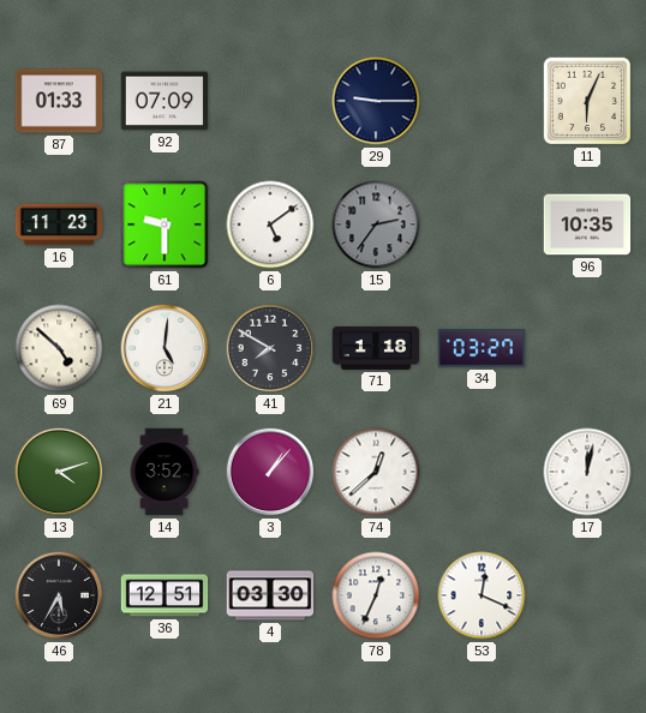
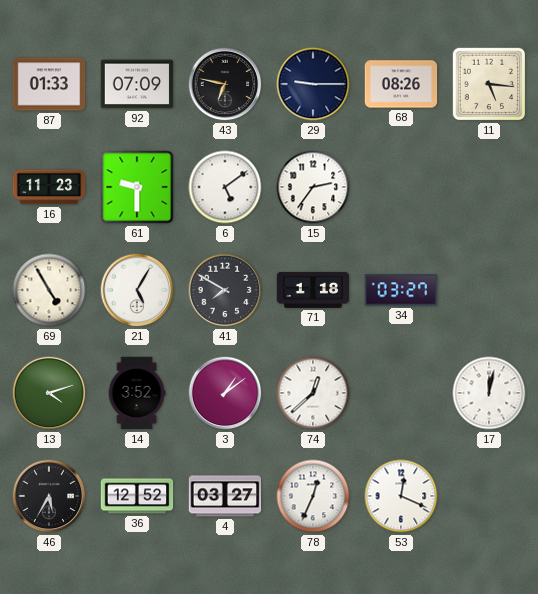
43: none -> 6:47
68: none -> 08:26
11: 6:04 -> 5:16
15 dial: grey -> white
96: 10:35 -> none
69: 4:52 -> 4:55
21: 5:01 -> 5:05
3: 1:07 -> 1:09
36: 12:51 -> 12:52
4: 03:30 -> 03:27
